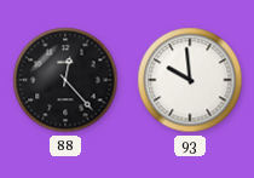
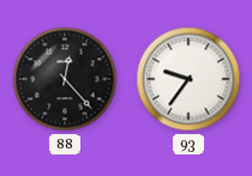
93: 9:59 -> 9:36
